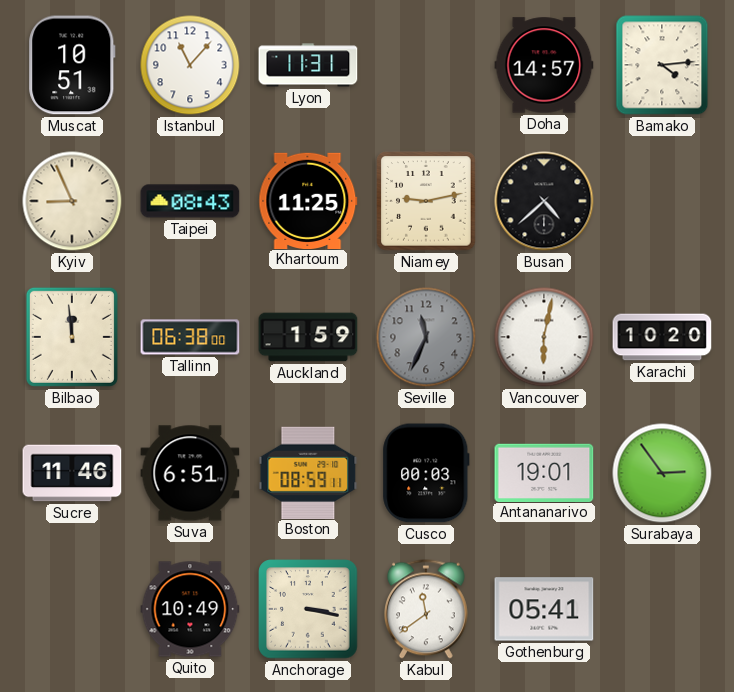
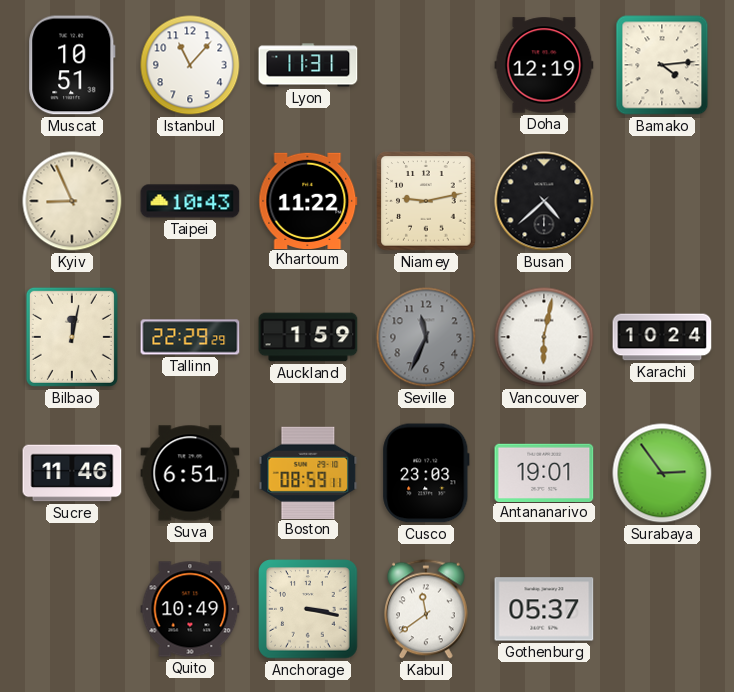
Doha: 14:57 -> 12:19
Taipei: 08:43 -> 10:43
Khartoum: 11:25 -> 11:22
Bilbao: 11:59 -> 12:02
Tallinn: 06:38 -> 22:29
Karachi: 10:20 -> 10:24
Cusco: 00:03 -> 23:03
Gothenburg: 05:41 -> 05:37
